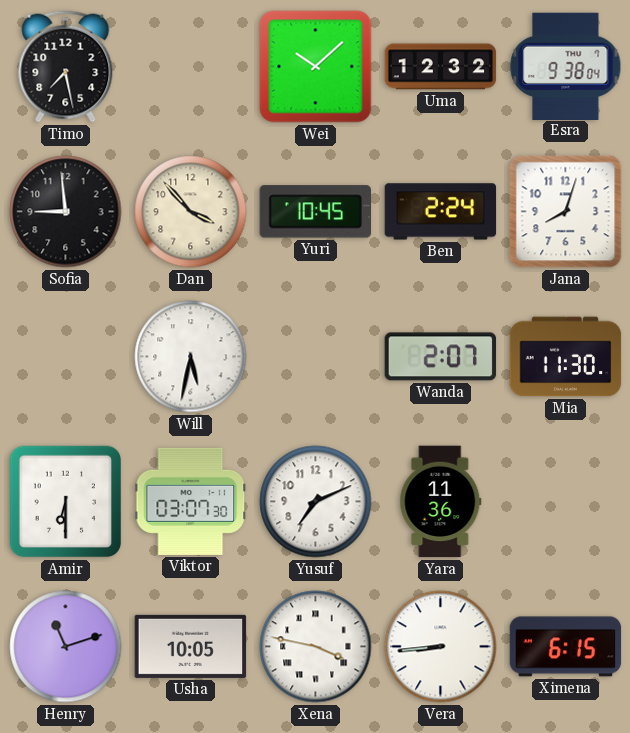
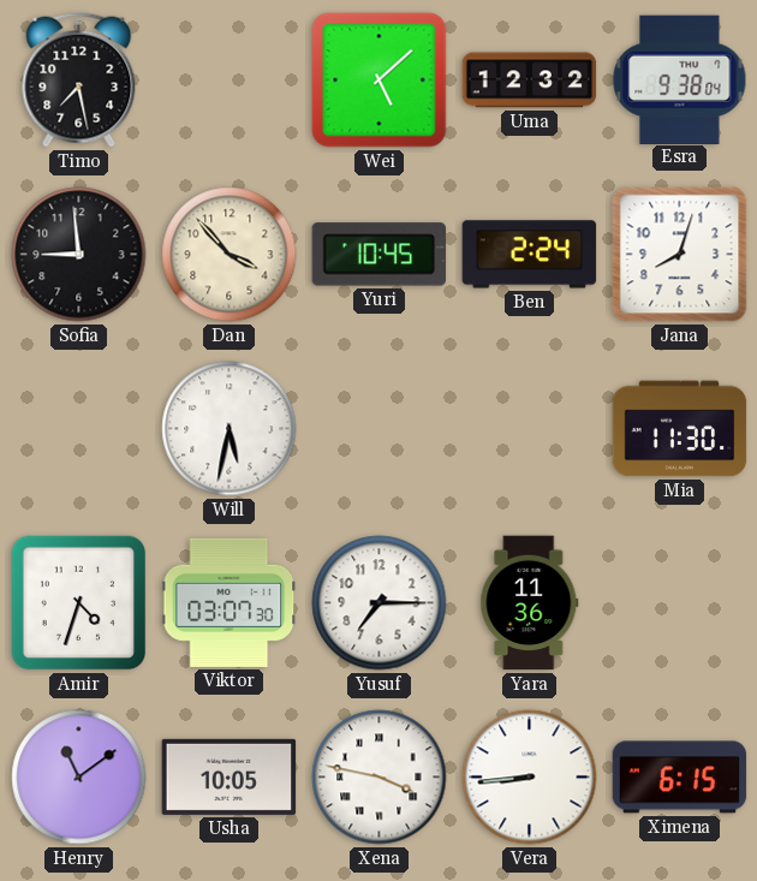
Wei: 10:08 -> 5:08
Wanda: 2:07 -> none
Amir: 6:30 -> 4:33
Yusuf: 7:11 -> 7:15
Henry: 11:12 -> 11:09
